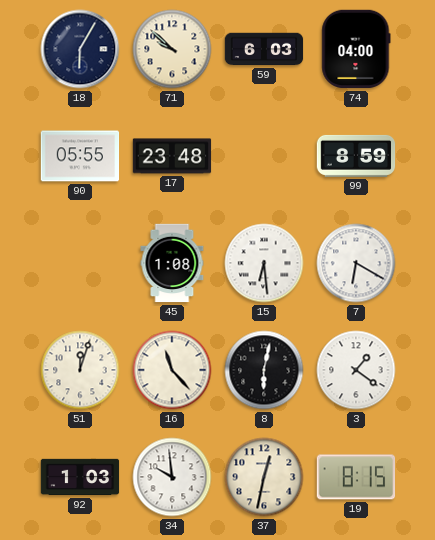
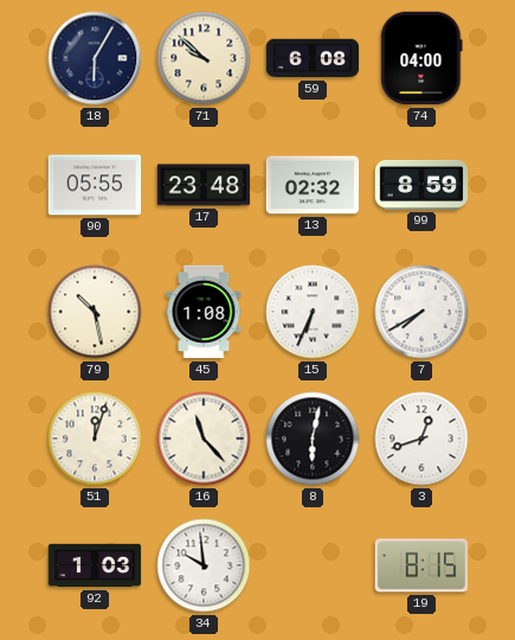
59: 6:03 -> 6:08
13: none -> 02:32
79: none -> 10:28
15: 6:29 -> 6:34
7: 6:20 -> 7:40
3: 1:21 -> 12:42
37: 12:32 -> none
